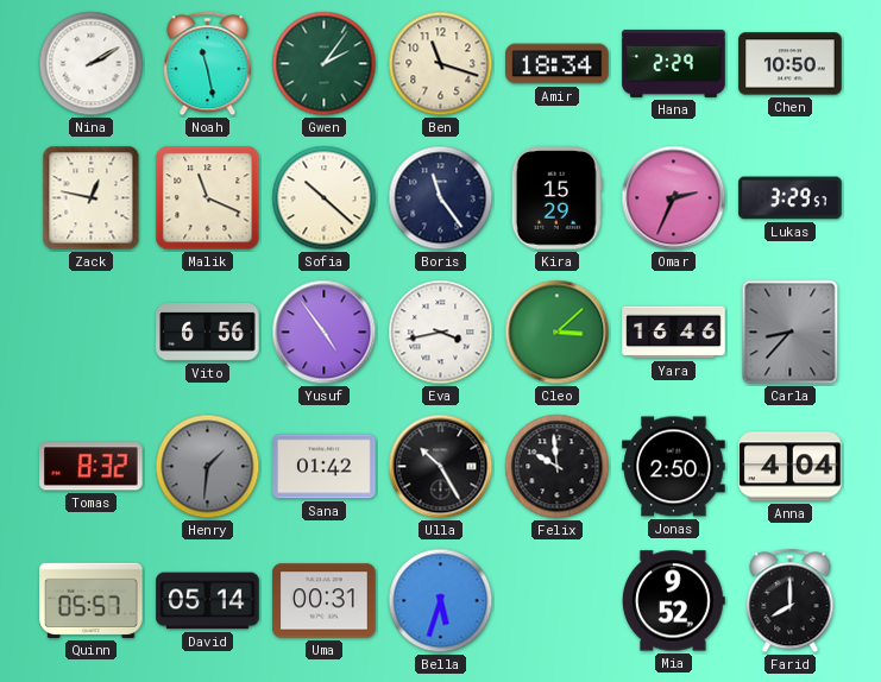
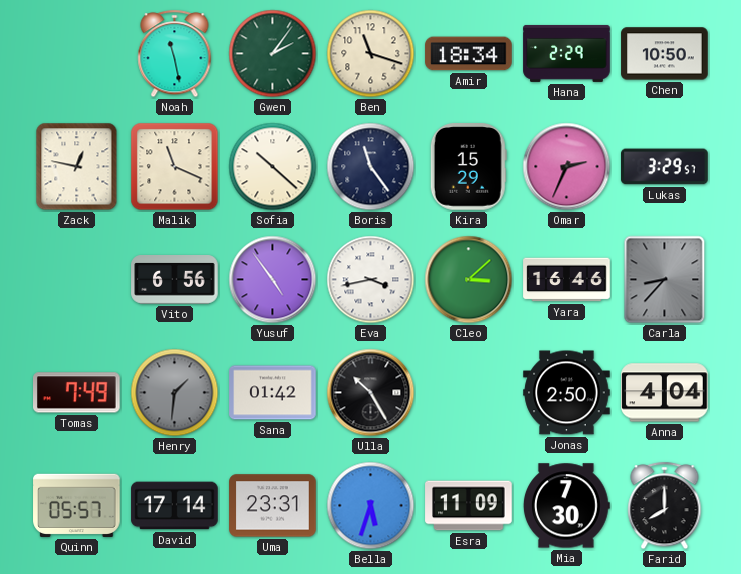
Nina: 2:10 -> none
Tomas: 8:32 -> 7:49
Felix: 9:59 -> none
David: 05:14 -> 17:14
Uma: 00:31 -> 23:31
Esra: none -> 11:09
Mia: 9:52 -> 7:30
